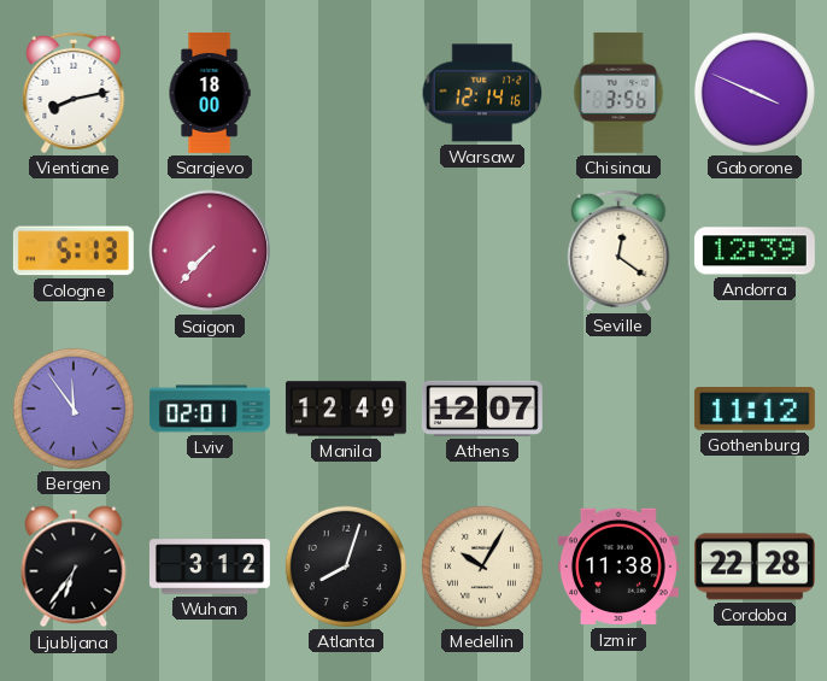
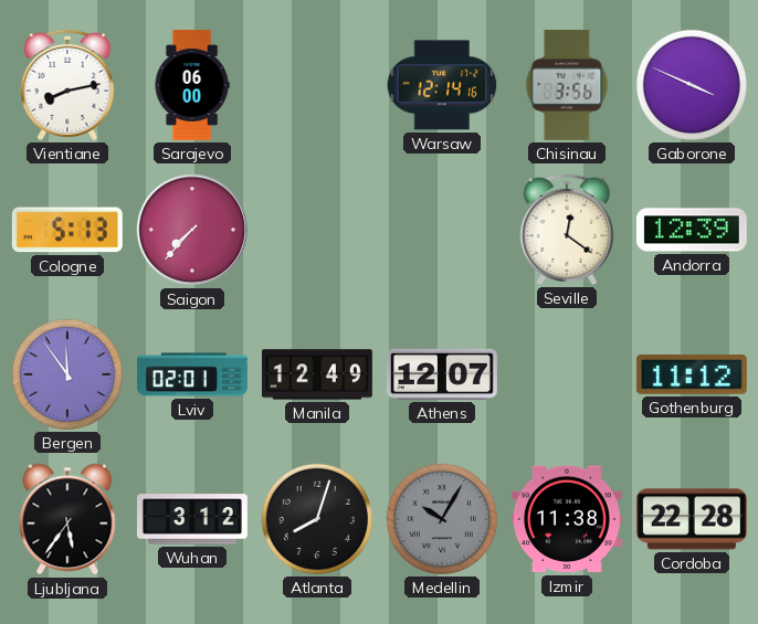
Sarajevo: 18:00 -> 06:00
Ljubljana: 6:36 -> 5:36
Medellin dial: cream -> grey
